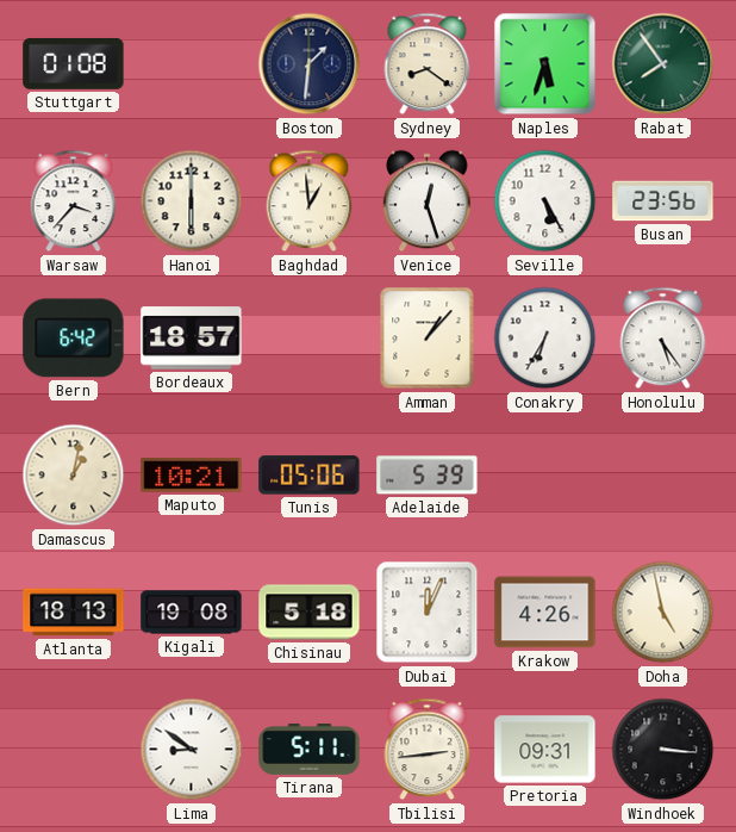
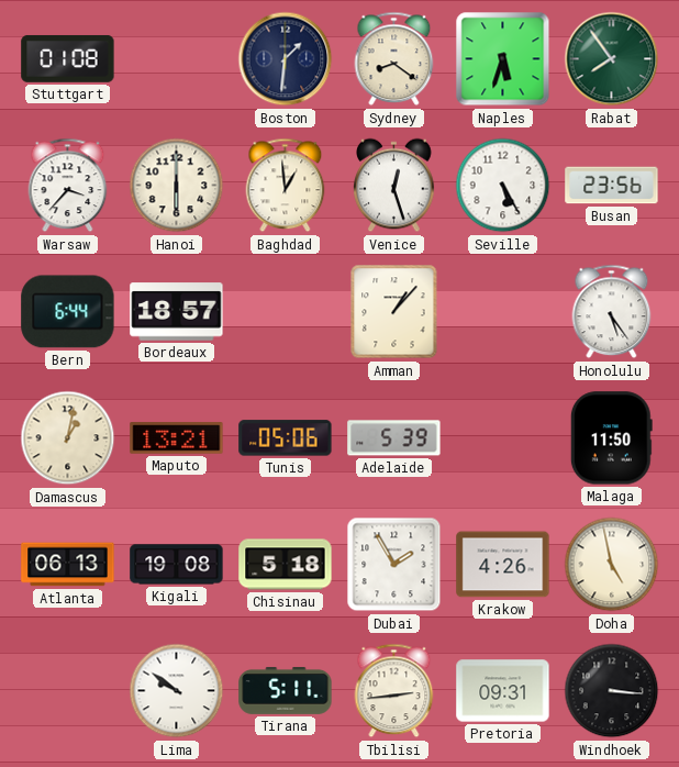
Bern: 6:42 -> 6:44
Conakry: 6:35 -> none
Maputo: 10:21 -> 13:21
Malaga: none -> 11:50
Atlanta: 18:13 -> 06:13
Dubai: 12:04 -> 1:55
Lima: 8:51 -> 9:51
